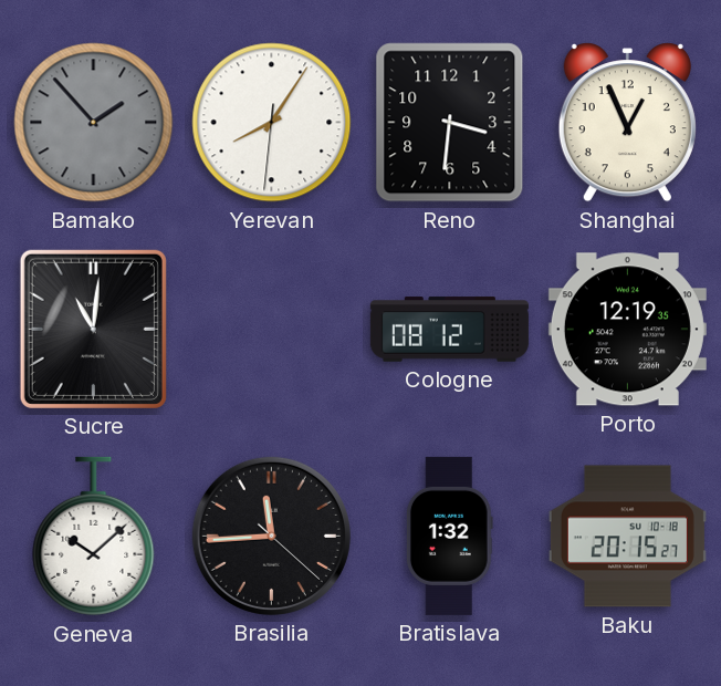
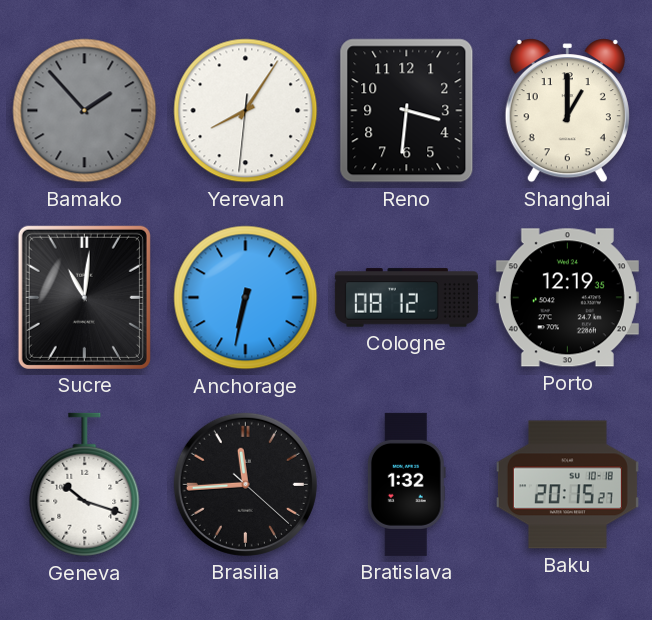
Shanghai: 12:56 -> 1:00
Anchorage: none -> 6:32
Geneva: 10:08 -> 10:18
